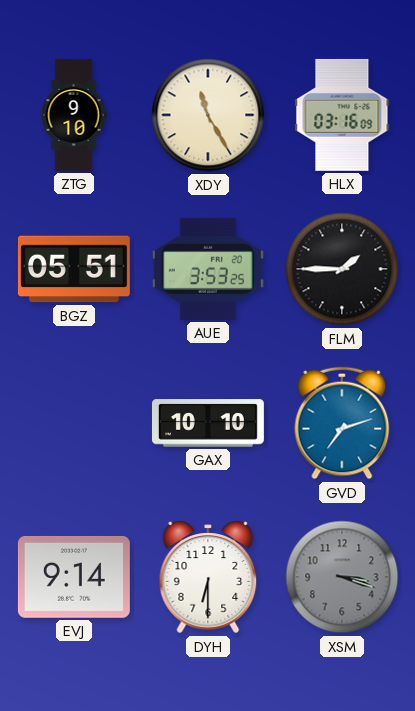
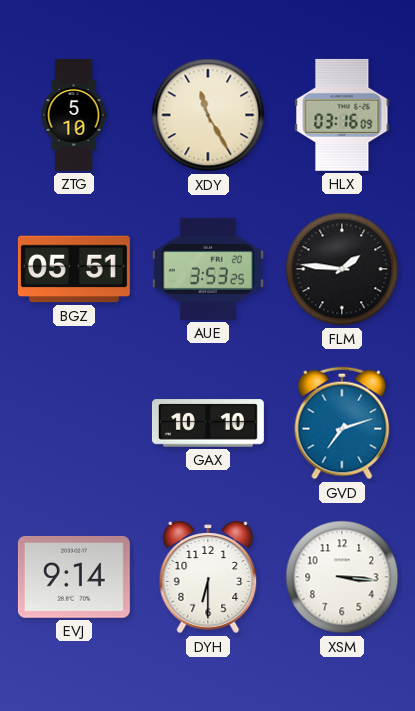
ZTG: 9:10 -> 5:10
FLM: 1:45 -> 1:46
XSM: 3:18 -> 3:16
XSM dial: grey -> white
